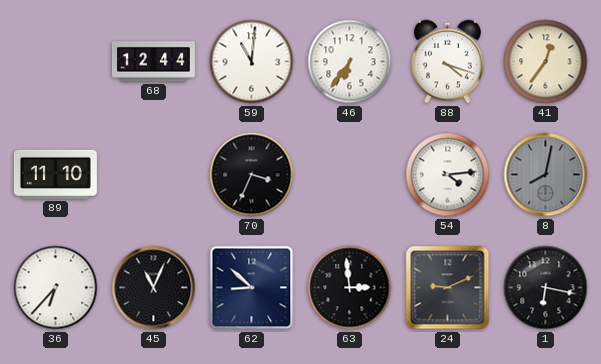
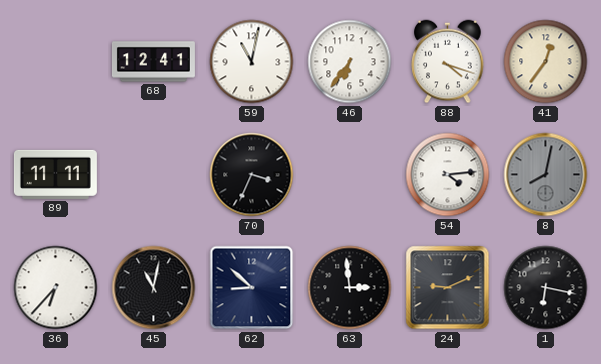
68: 12:44 -> 12:41
59: 11:01 -> 11:02
89: 11:10 -> 11:11
45: 11:04 -> 11:02
